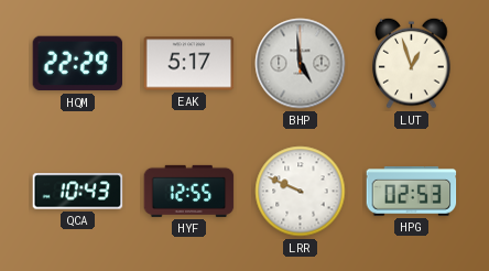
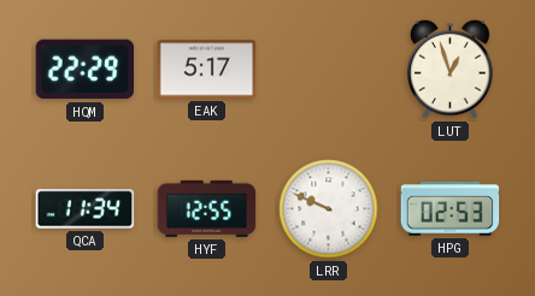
BHP: 4:59 -> none
QCA: 10:43 -> 11:34
